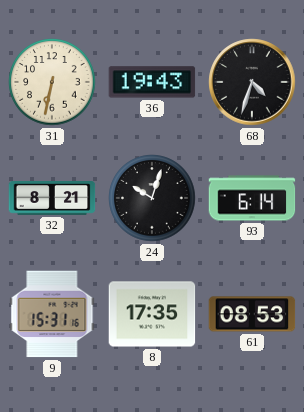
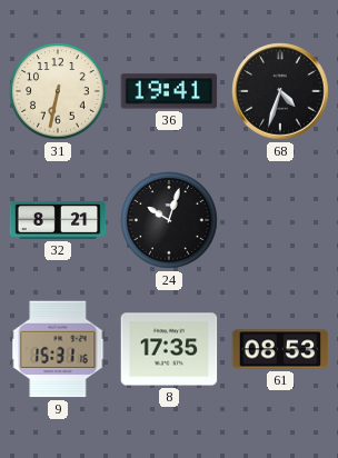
36: 19:43 -> 19:41
93: 6:14 -> none
